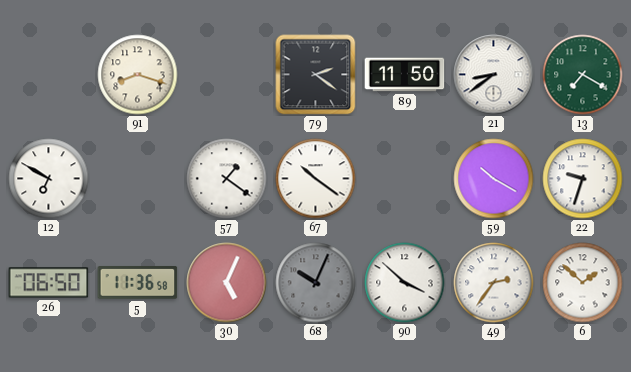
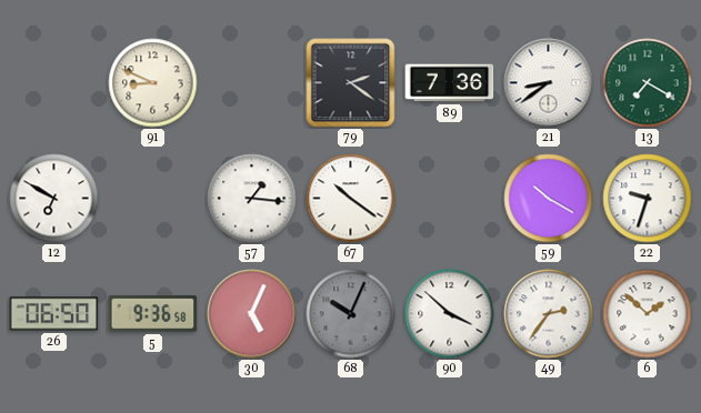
91: 8:18 -> 8:49
89: 11:50 -> 7:36
57: 1:21 -> 1:16
5: 11:36 -> 9:36
